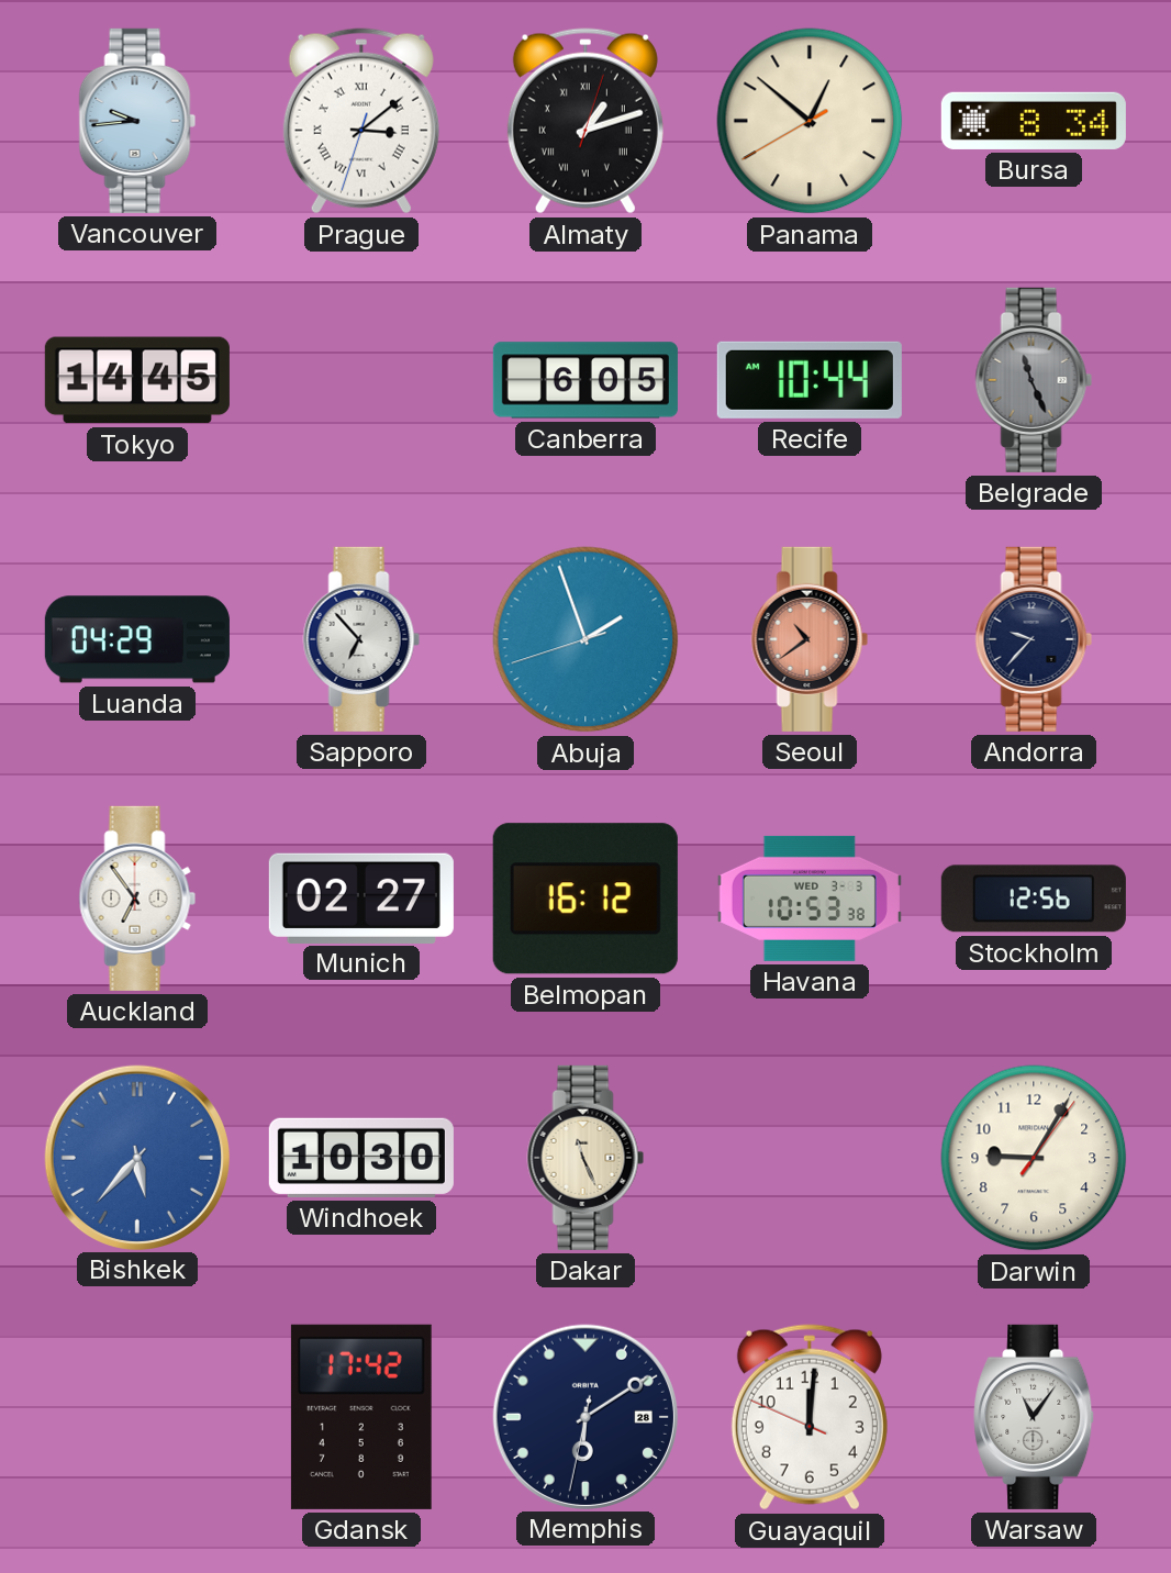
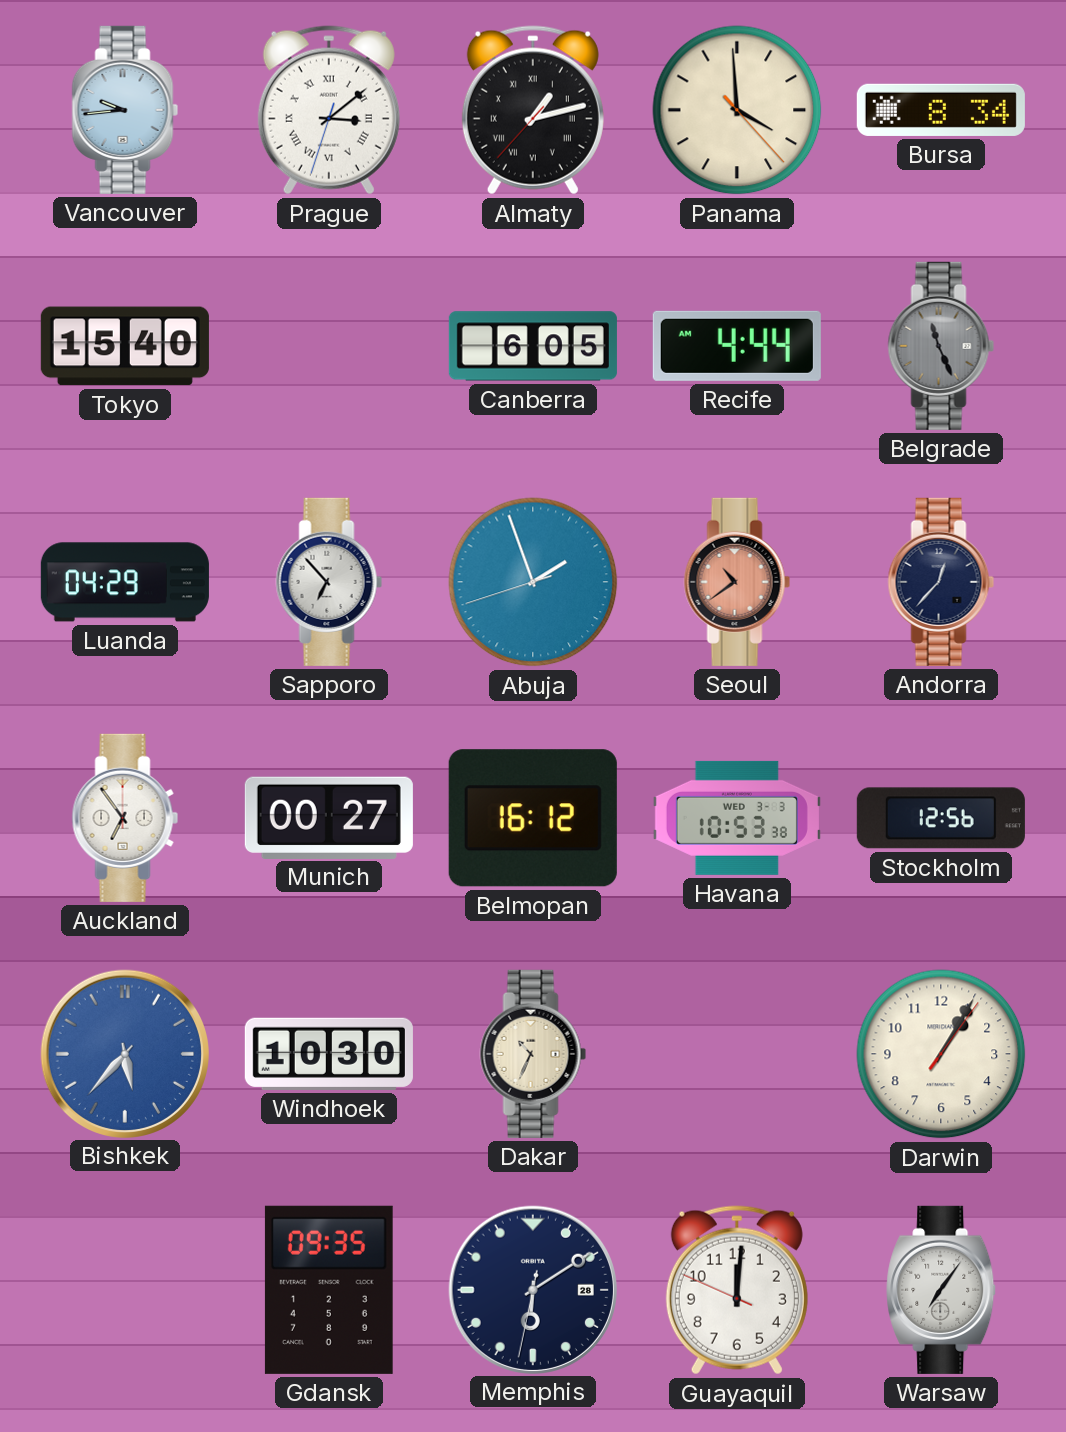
Almaty: 1:12:03 -> 1:12:37
Panama: 12:51 -> 3:59
Tokyo: 14:45 -> 15:40
Recife: 10:44 -> 4:44
Andorra: 9:37 -> 12:37
Munich: 02:27 -> 00:27
Dakar: 11:26 -> 10:34
Darwin: 9:05 -> 1:05
Gdansk: 17:42 -> 09:35
Warsaw: 11:06 -> 7:06
